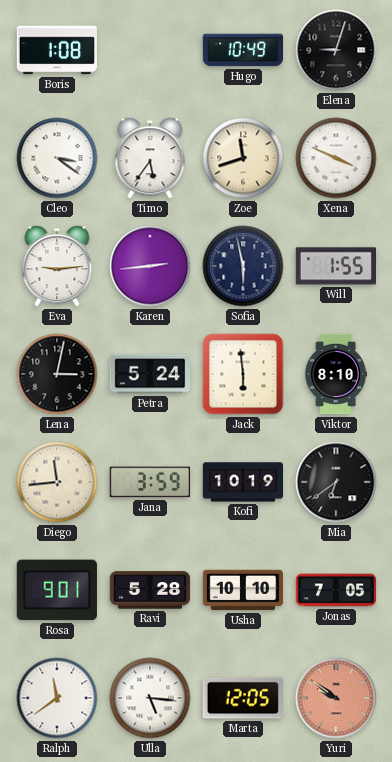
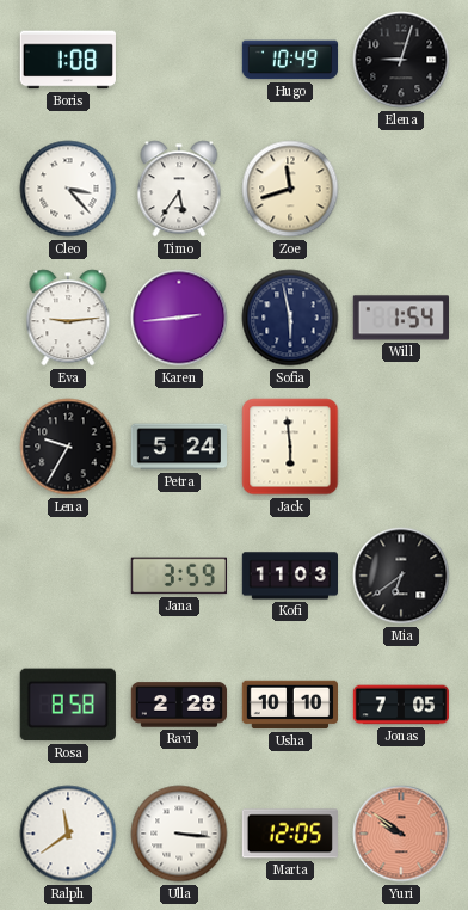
Cleo: 3:21 -> 3:23
Xena: 3:49 -> none
Will: 1:55 -> 1:54
Lena: 3:02 -> 9:35
Viktor: 8:10 -> none
Diego: 11:44 -> none
Kofi: 10:19 -> 11:03
Rosa: 9:01 -> 8:58
Ravi: 5:28 -> 2:28
Ulla: 5:16 -> 3:16
